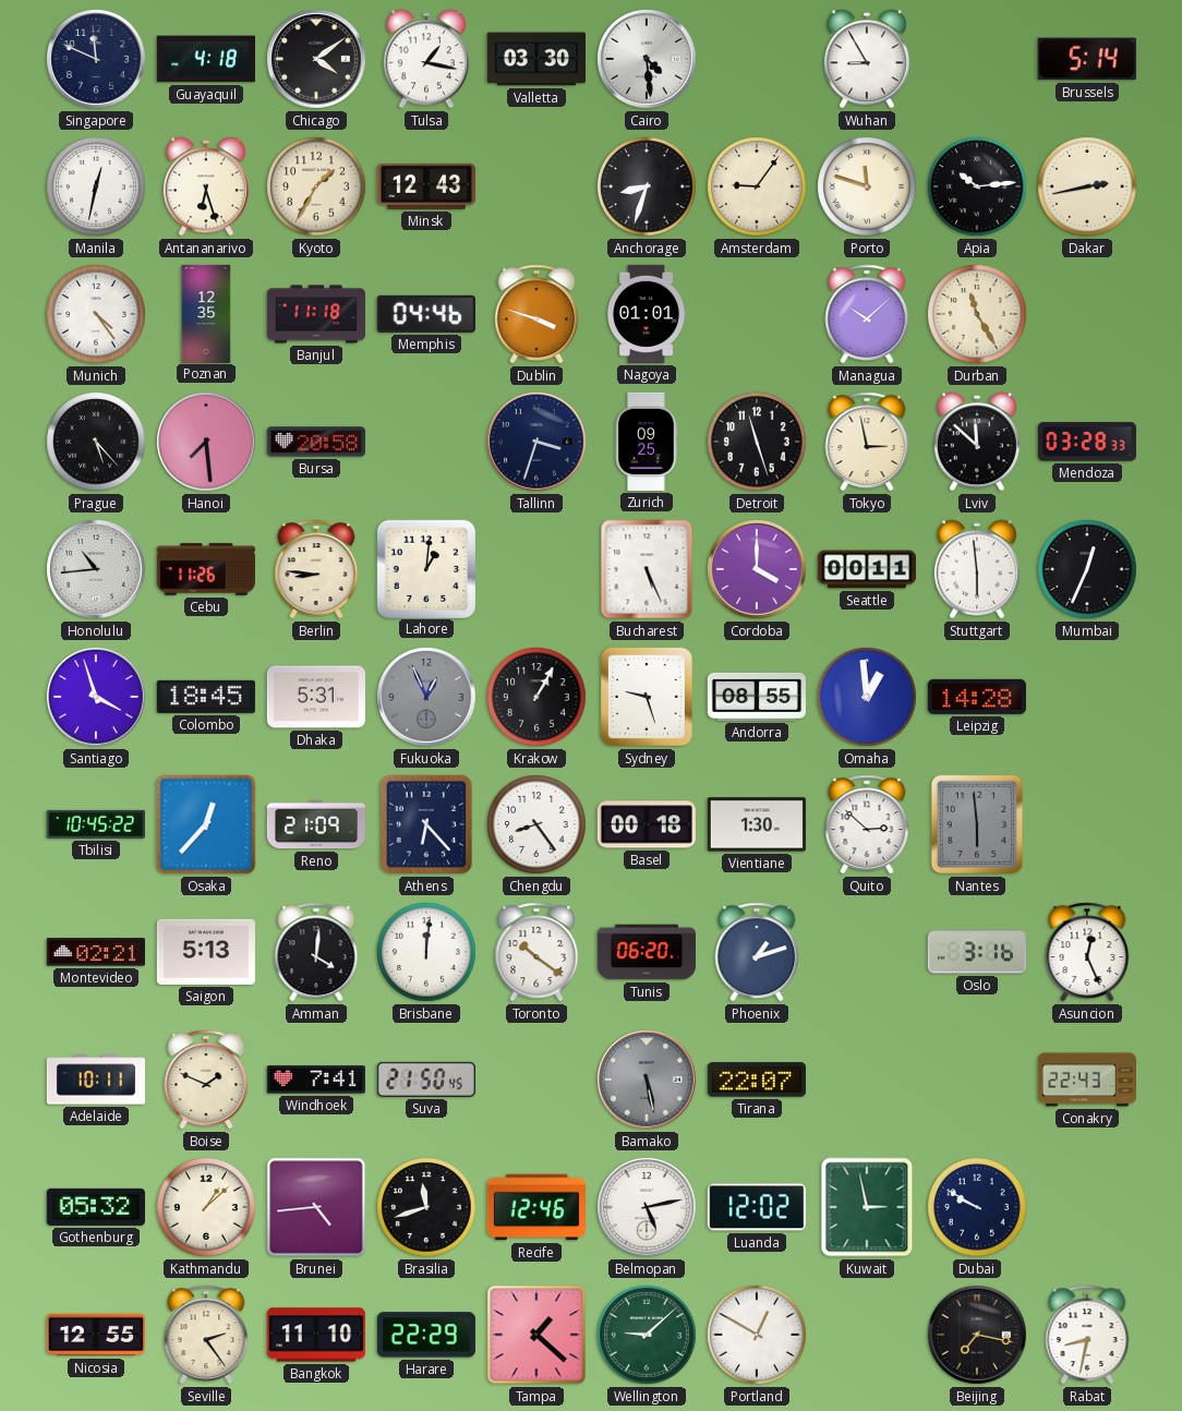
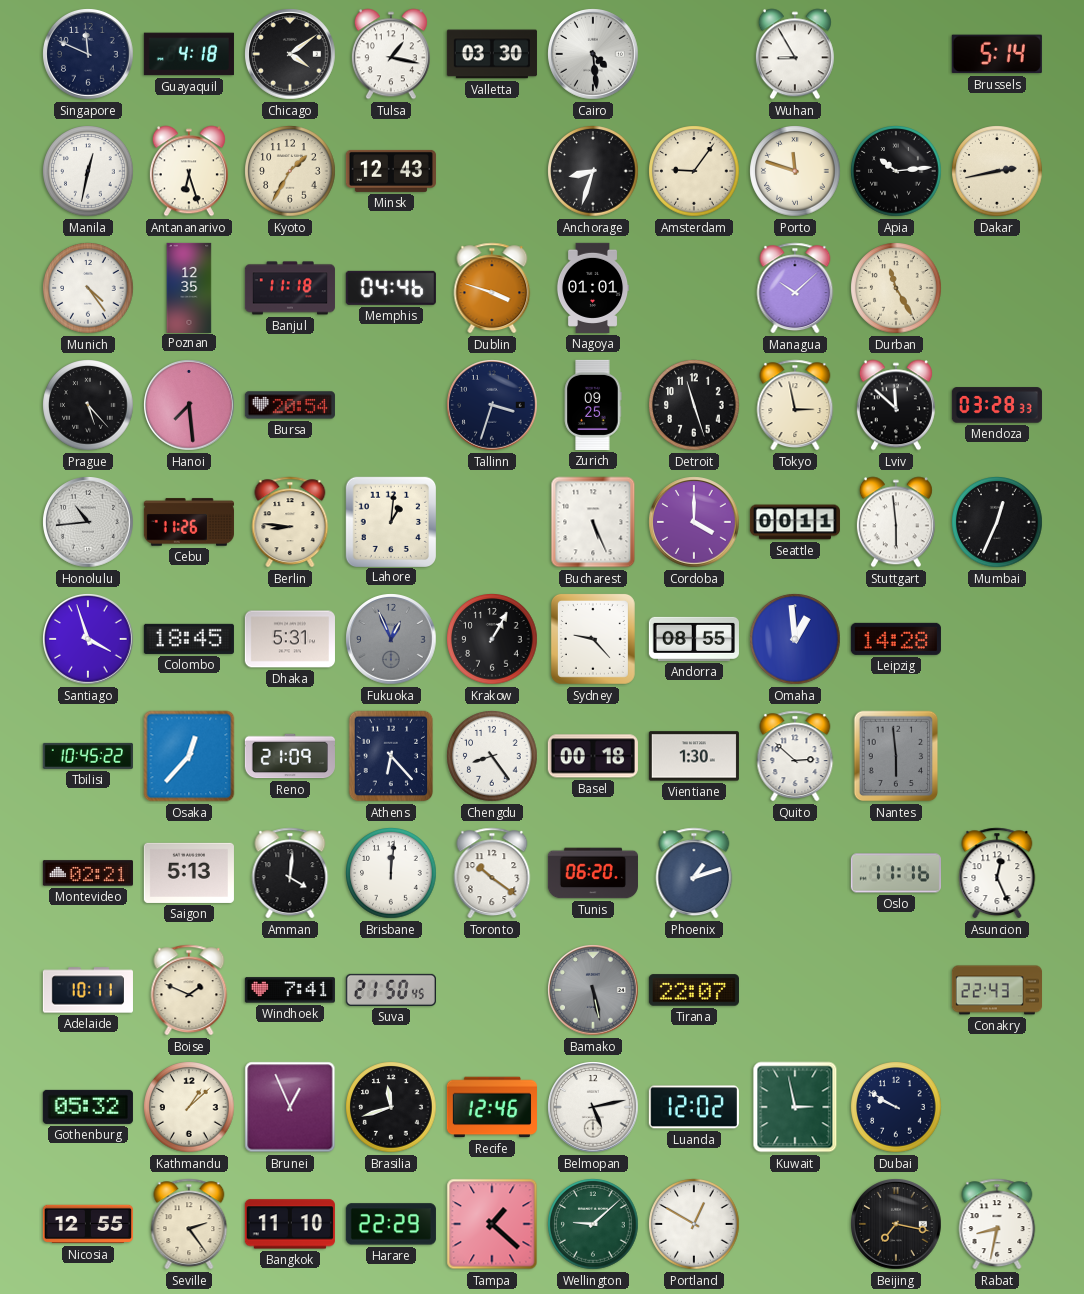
Bursa: 20:58 -> 20:54
Sydney: 9:27 -> 9:23
Oslo: 3:16 -> 11:16
Brunei: 4:44 -> 12:56
